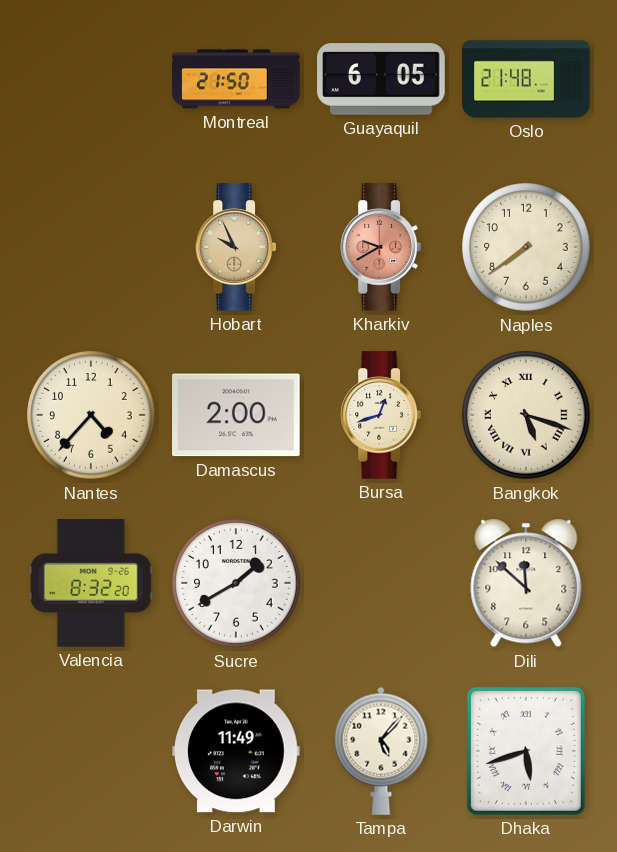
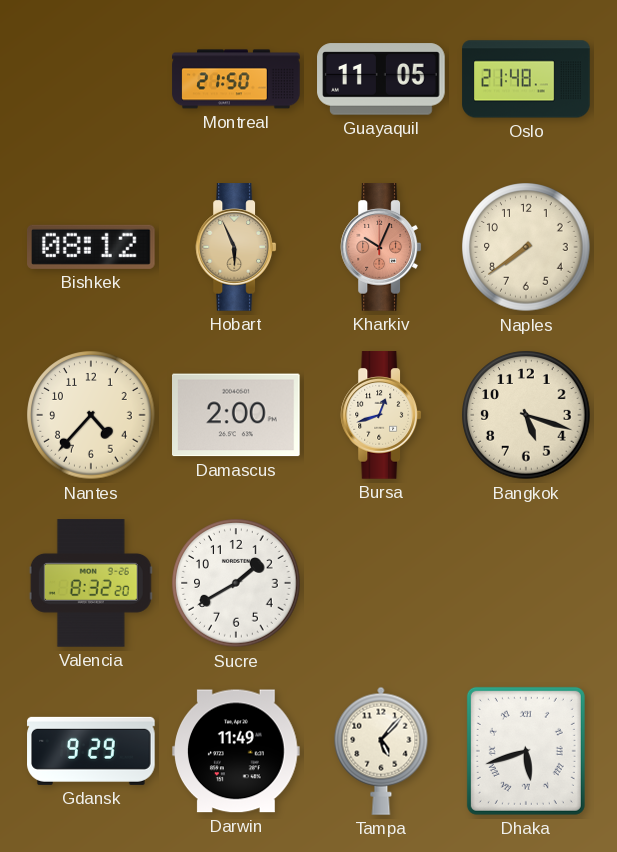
Guayaquil: 6:05 -> 11:05
Bishkek: none -> 08:12
Hobart: 9:56 -> 5:56
Kharkiv: 9:40 -> 10:04
Bangkok numerals: Roman -> Arabic
Dili: 11:52 -> none
Gdansk: none -> 9:29
